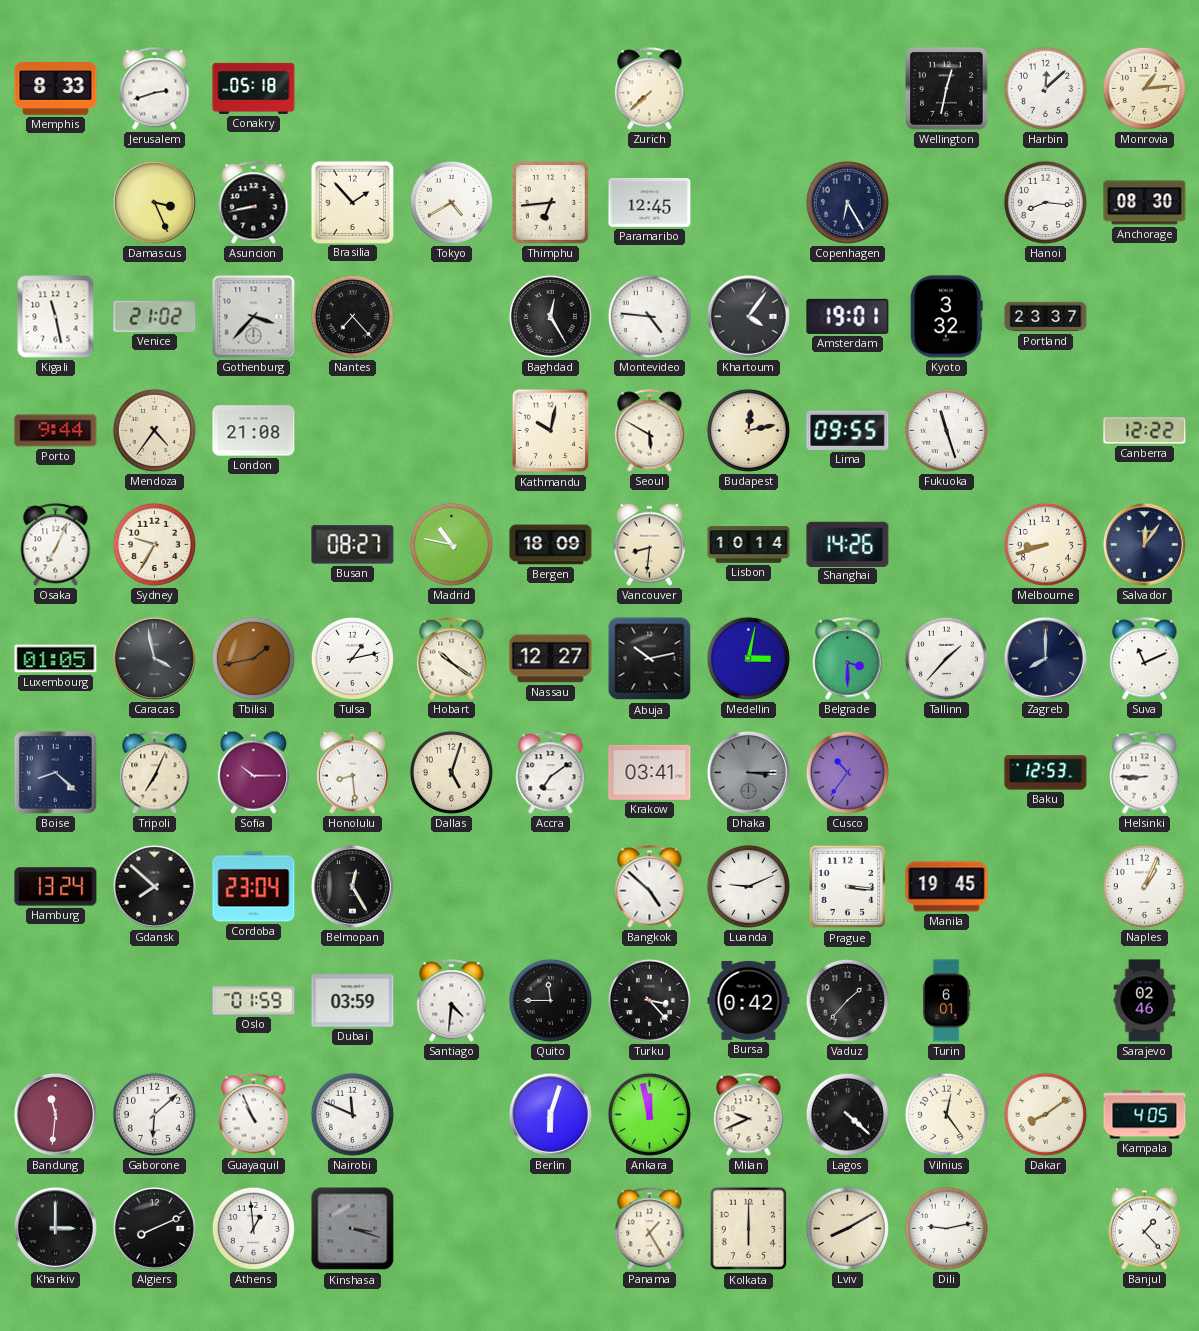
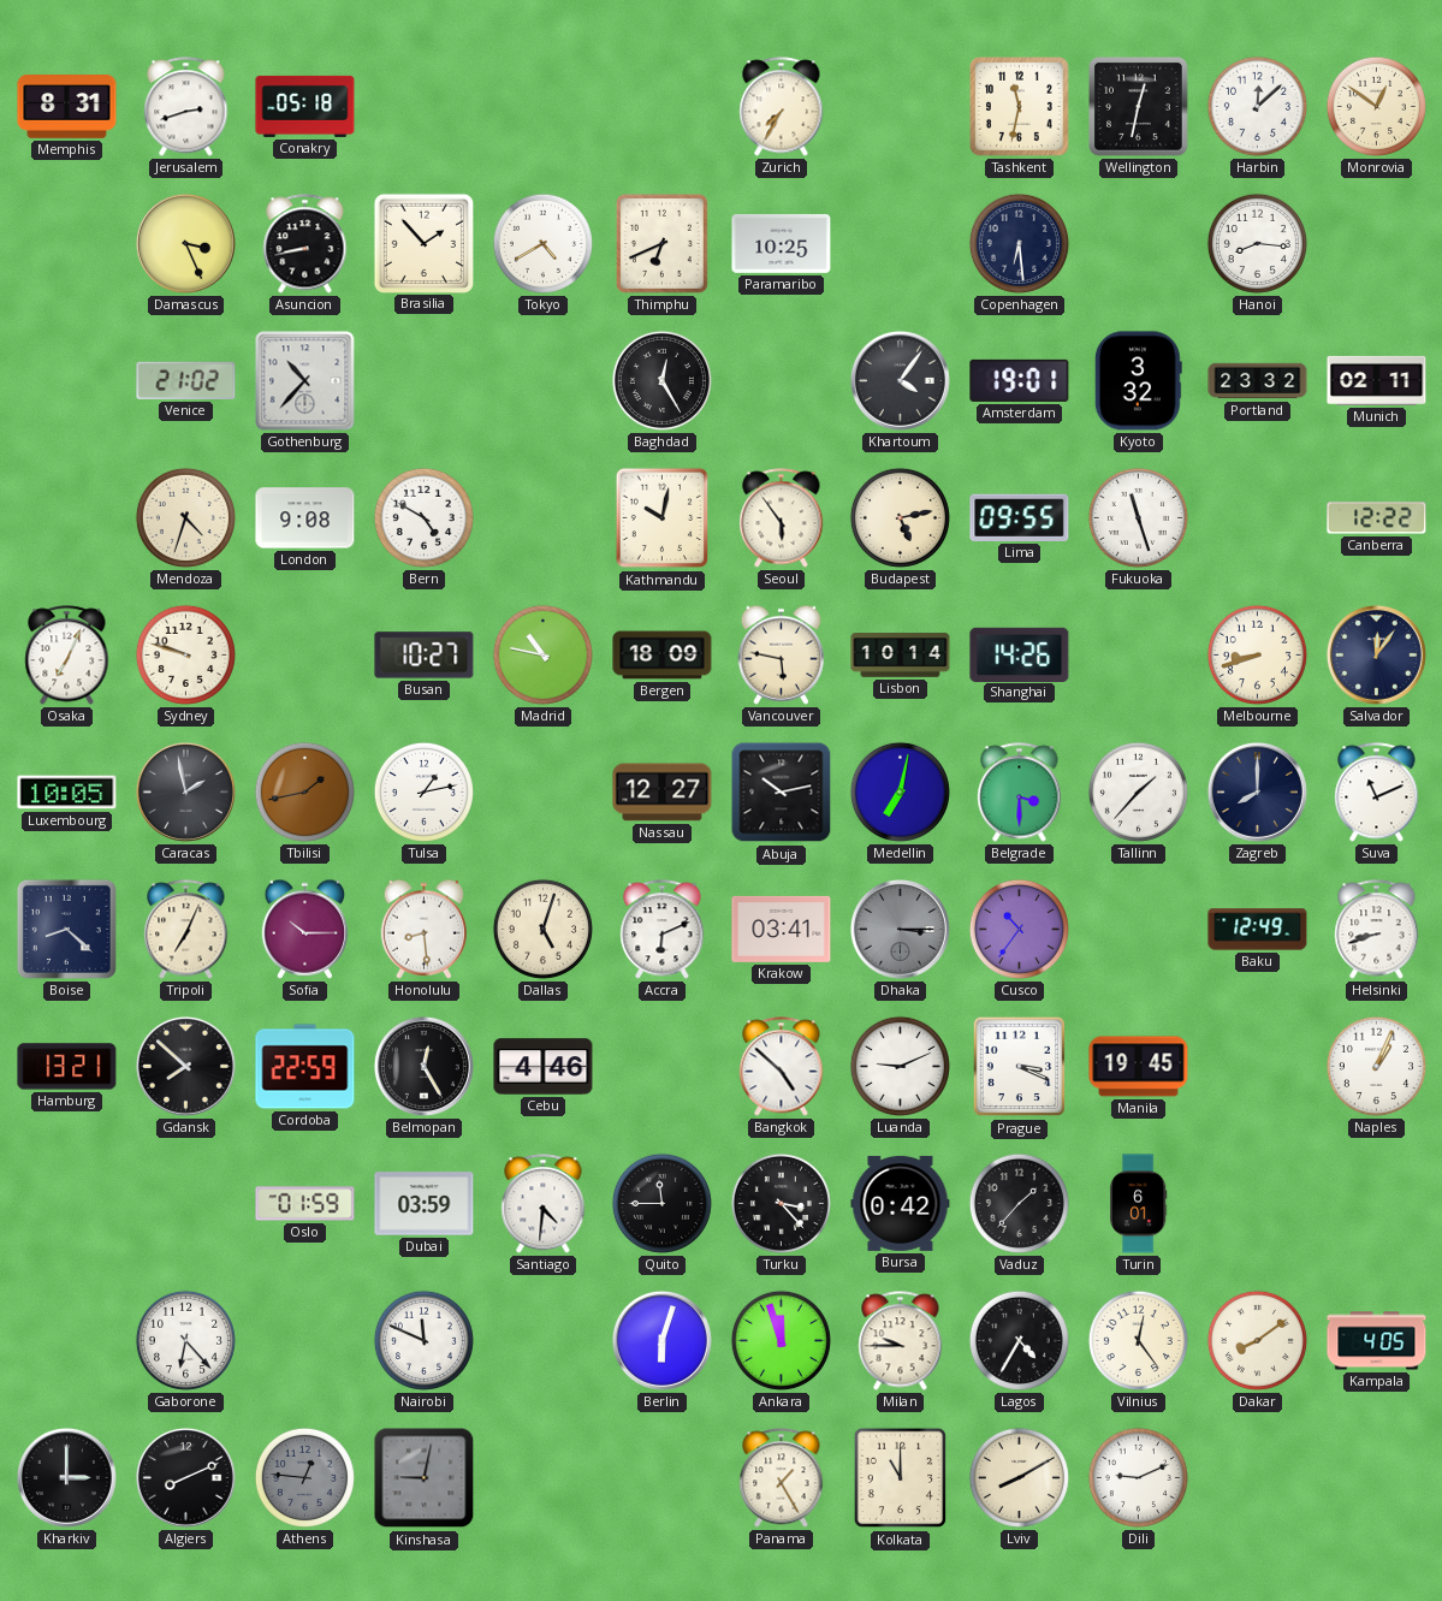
Memphis: 8:33 -> 8:31
Zurich: 7:38 -> 7:35
Tashkent: none -> 11:32
Monrovia: 1:14 -> 12:51
Thimphu: 6:44 -> 6:41
Paramaribo: 12:45 -> 10:25
Copenhagen: 6:25 -> 6:29
Anchorage: 08:30 -> none
Kigali: 11:28 -> none
Gothenburg: 3:37 -> 10:37
Nantes: 7:23 -> none
Montevideo: 4:46 -> none
Portland: 23:37 -> 23:32
Munich: none -> 02:11
Porto: 9:44 -> none
Mendoza: 4:36 -> 4:33
London: 21:08 -> 9:08
Bern: none -> 4:50
Seoul: 5:50 -> 5:54
Budapest: 12:13 -> 5:13
Sydney: 9:35 -> 9:48
Busan: 08:27 -> 10:27
Vancouver: 8:31 -> 5:47
Luxembourg: 01:05 -> 10:05
Caracas: 3:58 -> 1:58
Hobart: 10:21 -> none
Medellin: 3:02 -> 7:02
Accra: 7:09 -> 6:11
Baku: 12:53 -> 12:49
Helsinki: 8:45 -> 8:42
Hamburg: 13:24 -> 13:21
Cordoba: 23:04 -> 22:59
Cebu: none -> 4:46
Prague: 3:16 -> 3:19
Sarajevo: 02:46 -> none
Bandung: 11:31 -> none
Gaborone: 6:08 -> 6:23
Guayaquil: 10:56 -> none
Ankara: 11:58 -> 11:57
Milan: 9:41 -> 9:45
Lagos: 4:22 -> 4:35
Athens: 12:59 -> 12:46
Athens dial: white -> grey
Kinshasa: 3:18 -> 9:02
Kolkata: 6:00 -> 11:00
Dili: 9:13 -> 9:11
Banjul: 1:23 -> none
